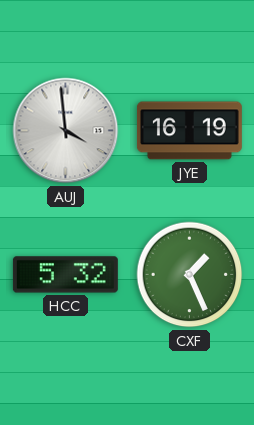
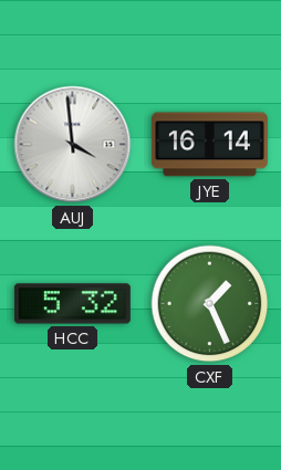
JYE: 16:19 -> 16:14
